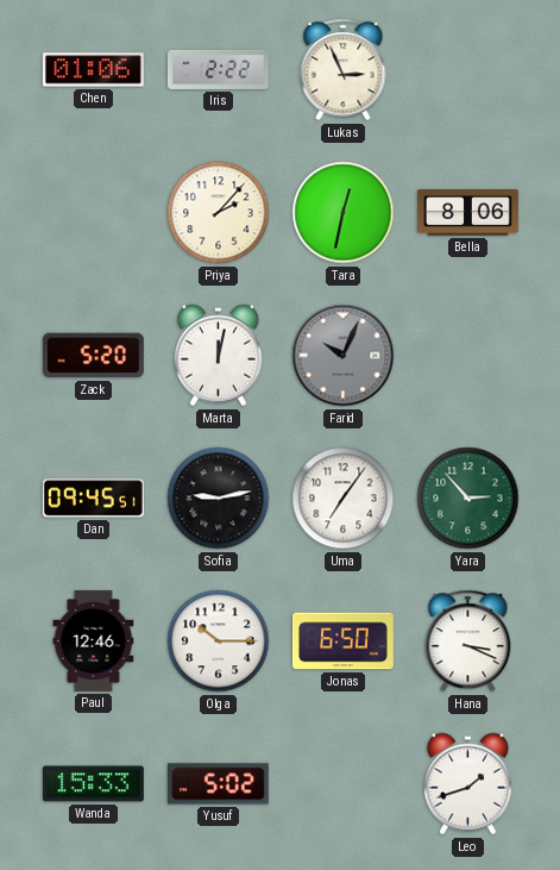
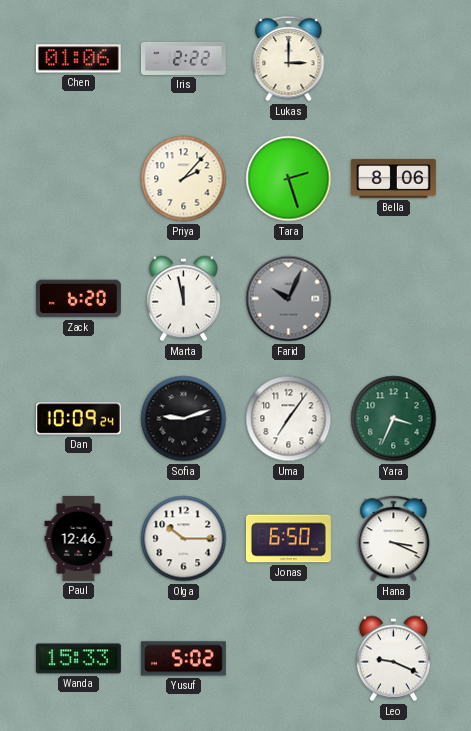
Lukas: 2:56 -> 3:00
Tara: 12:32 -> 2:27
Zack: 5:20 -> 6:20
Marta: 12:02 -> 11:58
Dan: 09:45 -> 10:09
Sofia: 9:13 -> 9:12
Yara: 2:53 -> 3:34
Leo: 1:42 -> 9:19
